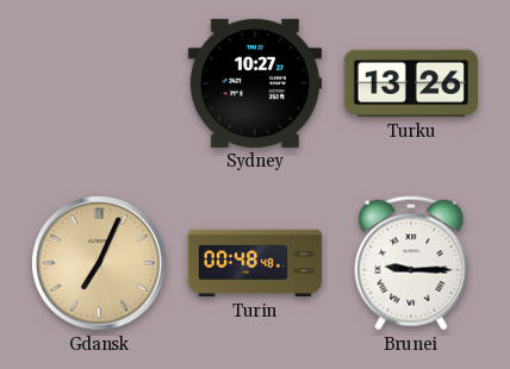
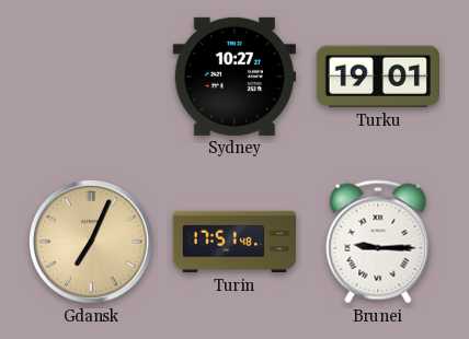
Turku: 13:26 -> 19:01
Turin: 00:48 -> 17:51
